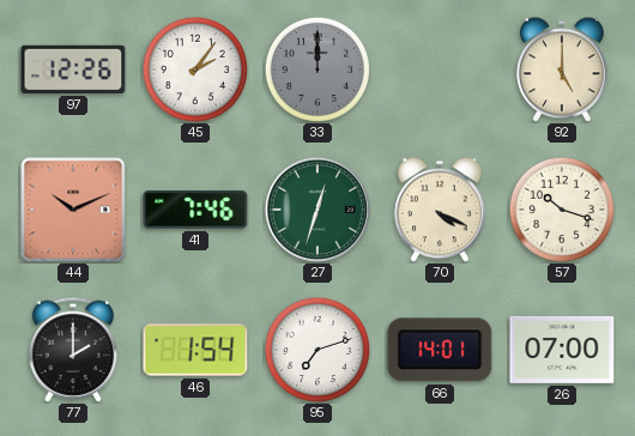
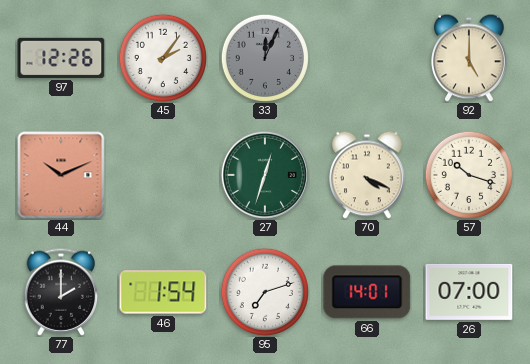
33: 12:00 -> 12:04
41: 7:46 -> none
